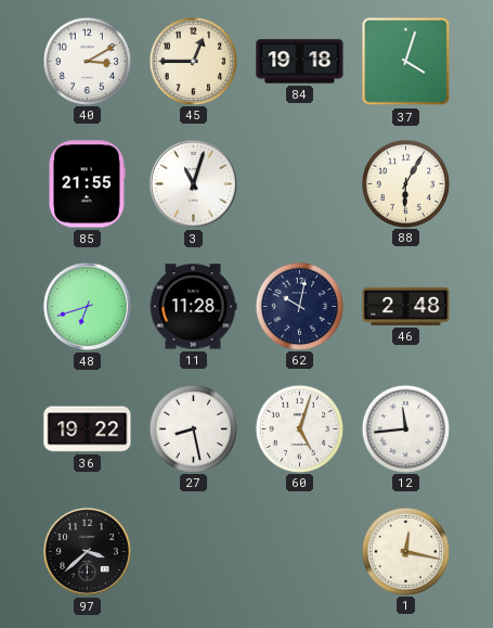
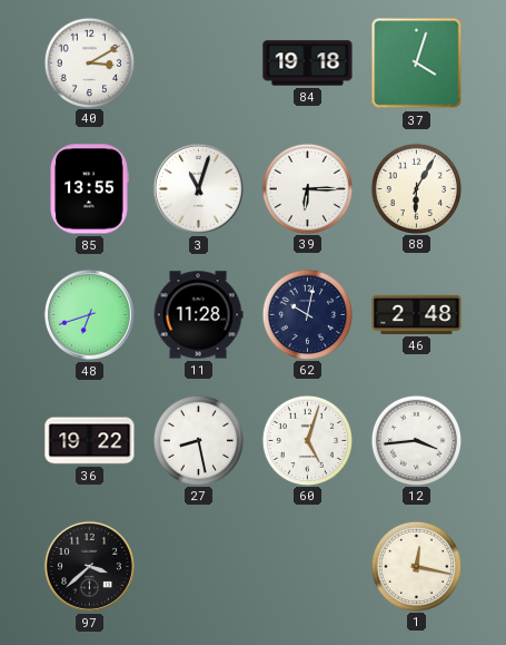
45: 12:45 -> none
85: 21:55 -> 13:55
39: none -> 6:15
12: 11:44 -> 3:44
